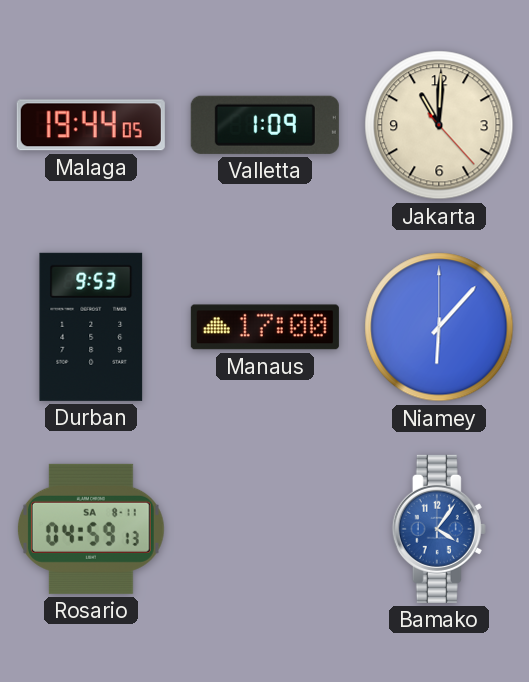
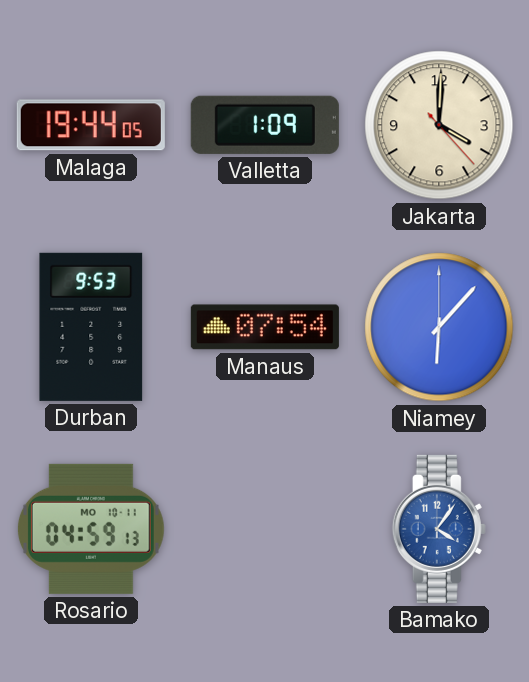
Jakarta: 11:00 -> 4:00
Manaus: 17:00 -> 07:54
Rosario date: SA 8-11 -> MO 10-11
